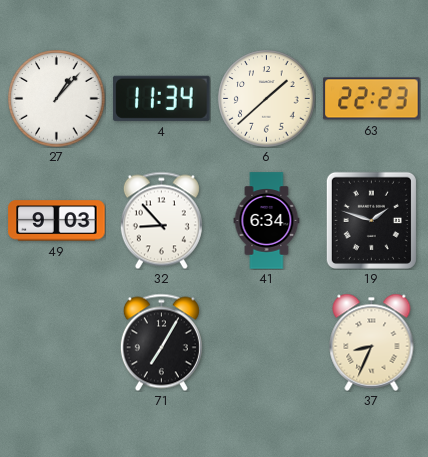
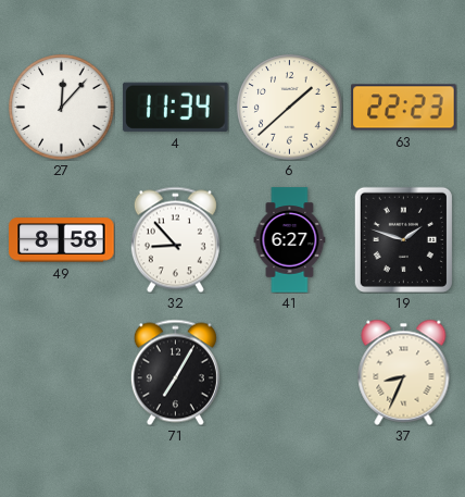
27: 1:07 -> 12:07
49: 9:03 -> 8:58
41: 6:34 -> 6:27
